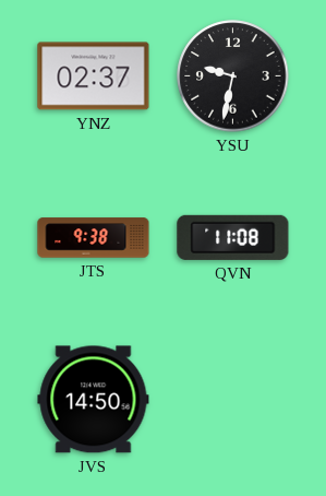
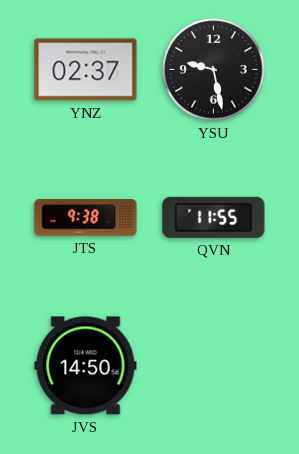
YSU: 9:32 -> 9:28
QVN: 11:08 -> 11:55
